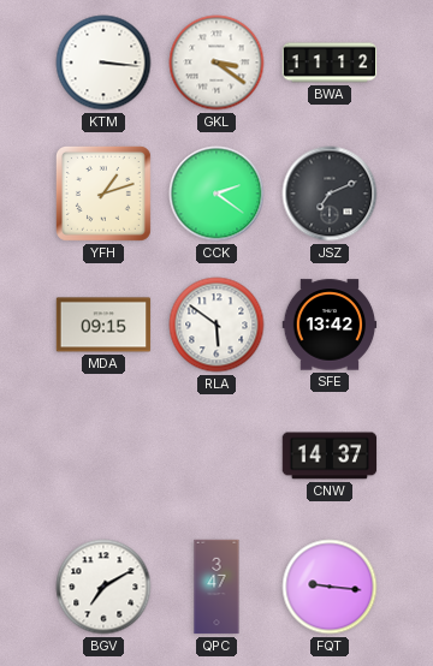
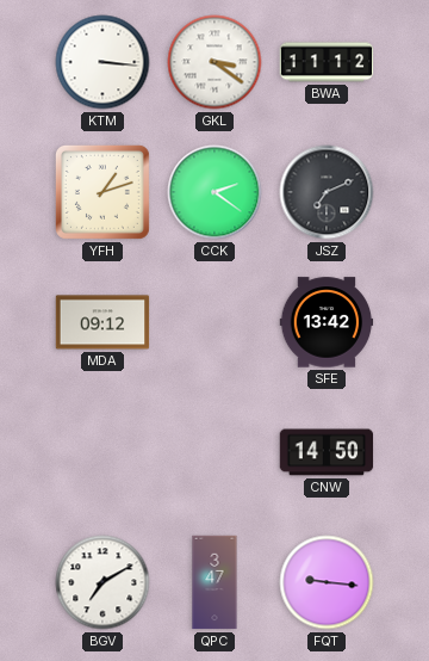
MDA: 09:15 -> 09:12
RLA: 5:51 -> none
CNW: 14:37 -> 14:50
